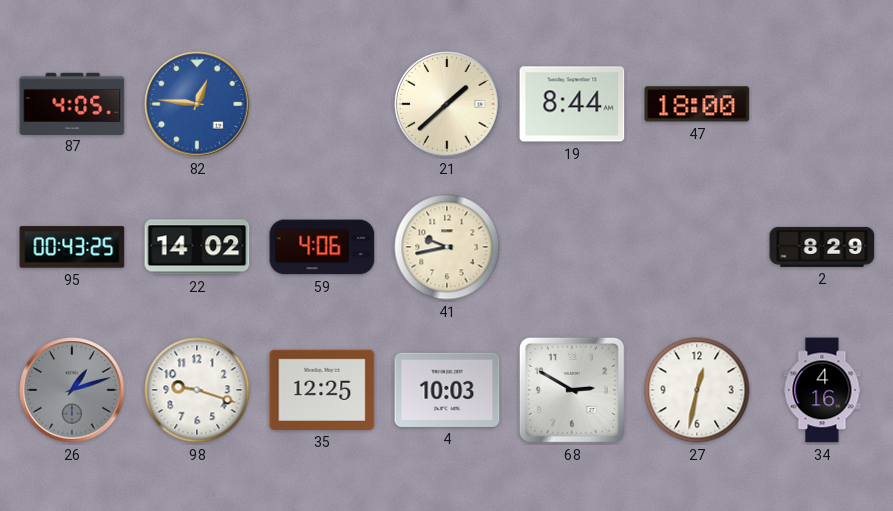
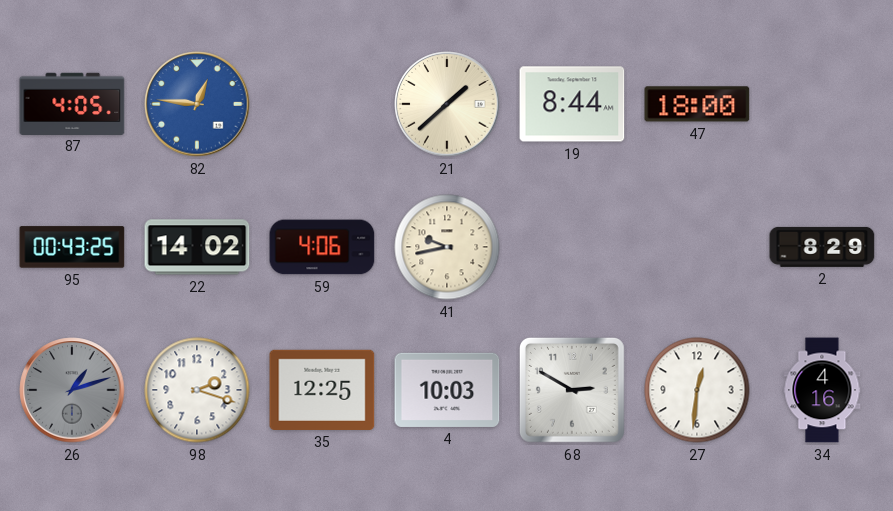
98: 9:18 -> 2:18
27: 12:32 -> 12:31
